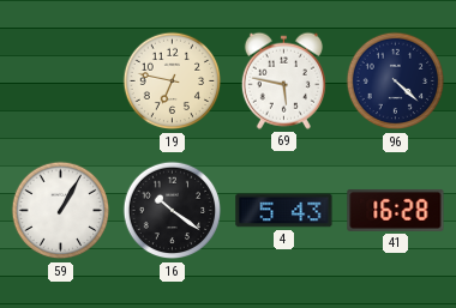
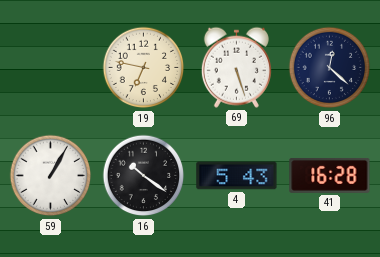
69: 5:47 -> 5:27
96: 4:22 -> 12:22
